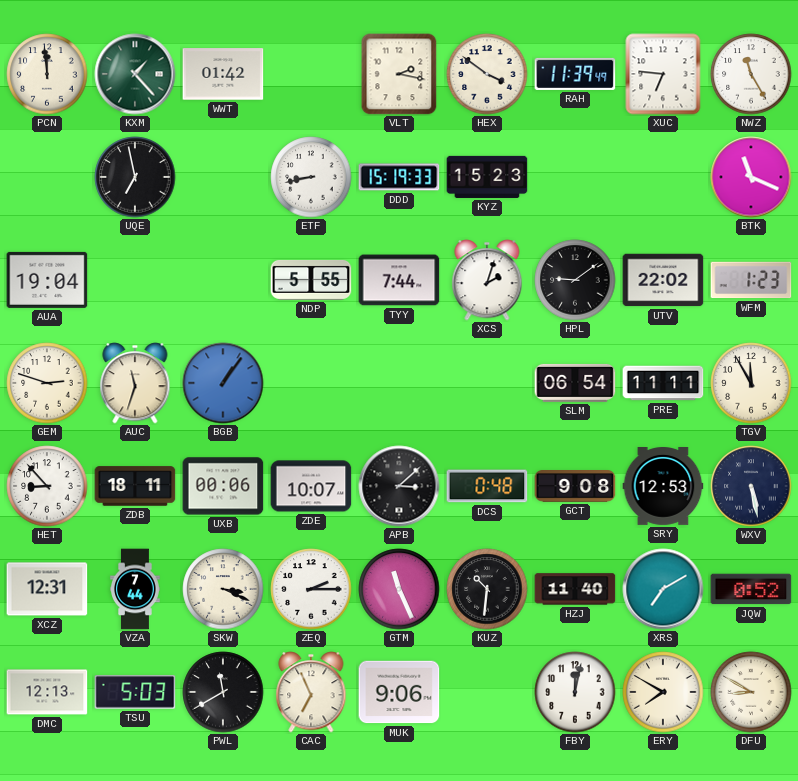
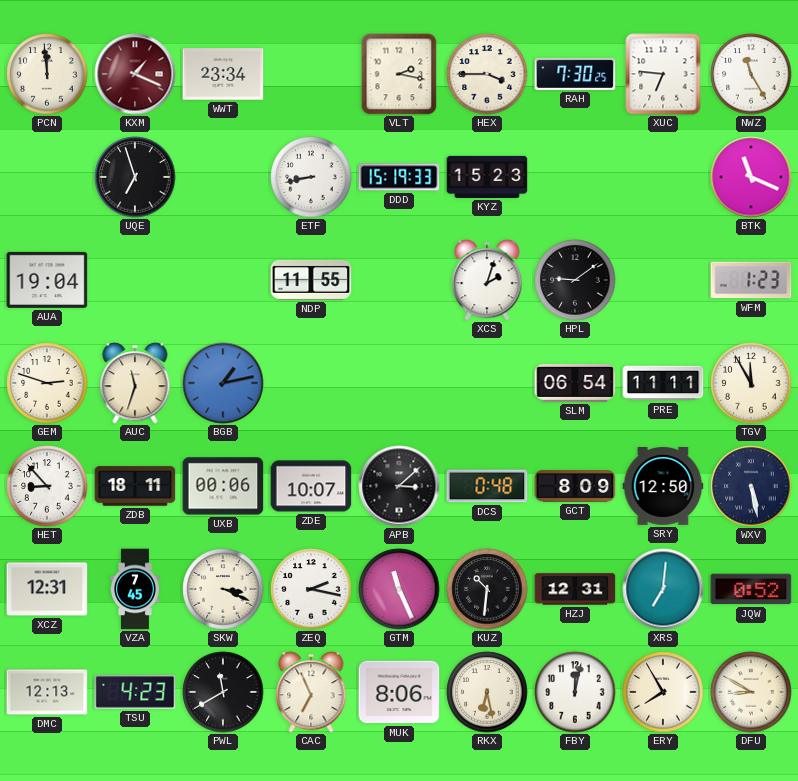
KXM: 1:23 -> 1:19
KXM dial: green -> burgundy
WWT: 01:42 -> 23:34
HEX: 3:51 -> 3:45
RAH: 11:39 -> 7:30
UQE: 6:58 -> 6:57
NDP: 5:55 -> 11:55
TYY: 7:44 -> none
UTV: 22:02 -> none
BGB: 1:06 -> 1:13
GCT: 9:08 -> 8:09
SRY: 12:53 -> 12:50
VZA: 7:44 -> 7:45
ZEQ: 2:15 -> 2:17
HZJ: 11:40 -> 12:31
XRS: 7:10 -> 7:01
TSU: 5:03 -> 4:23
MUK: 9:06 -> 8:06
RKX: none -> 6:28
ERY: 7:50 -> 7:55
